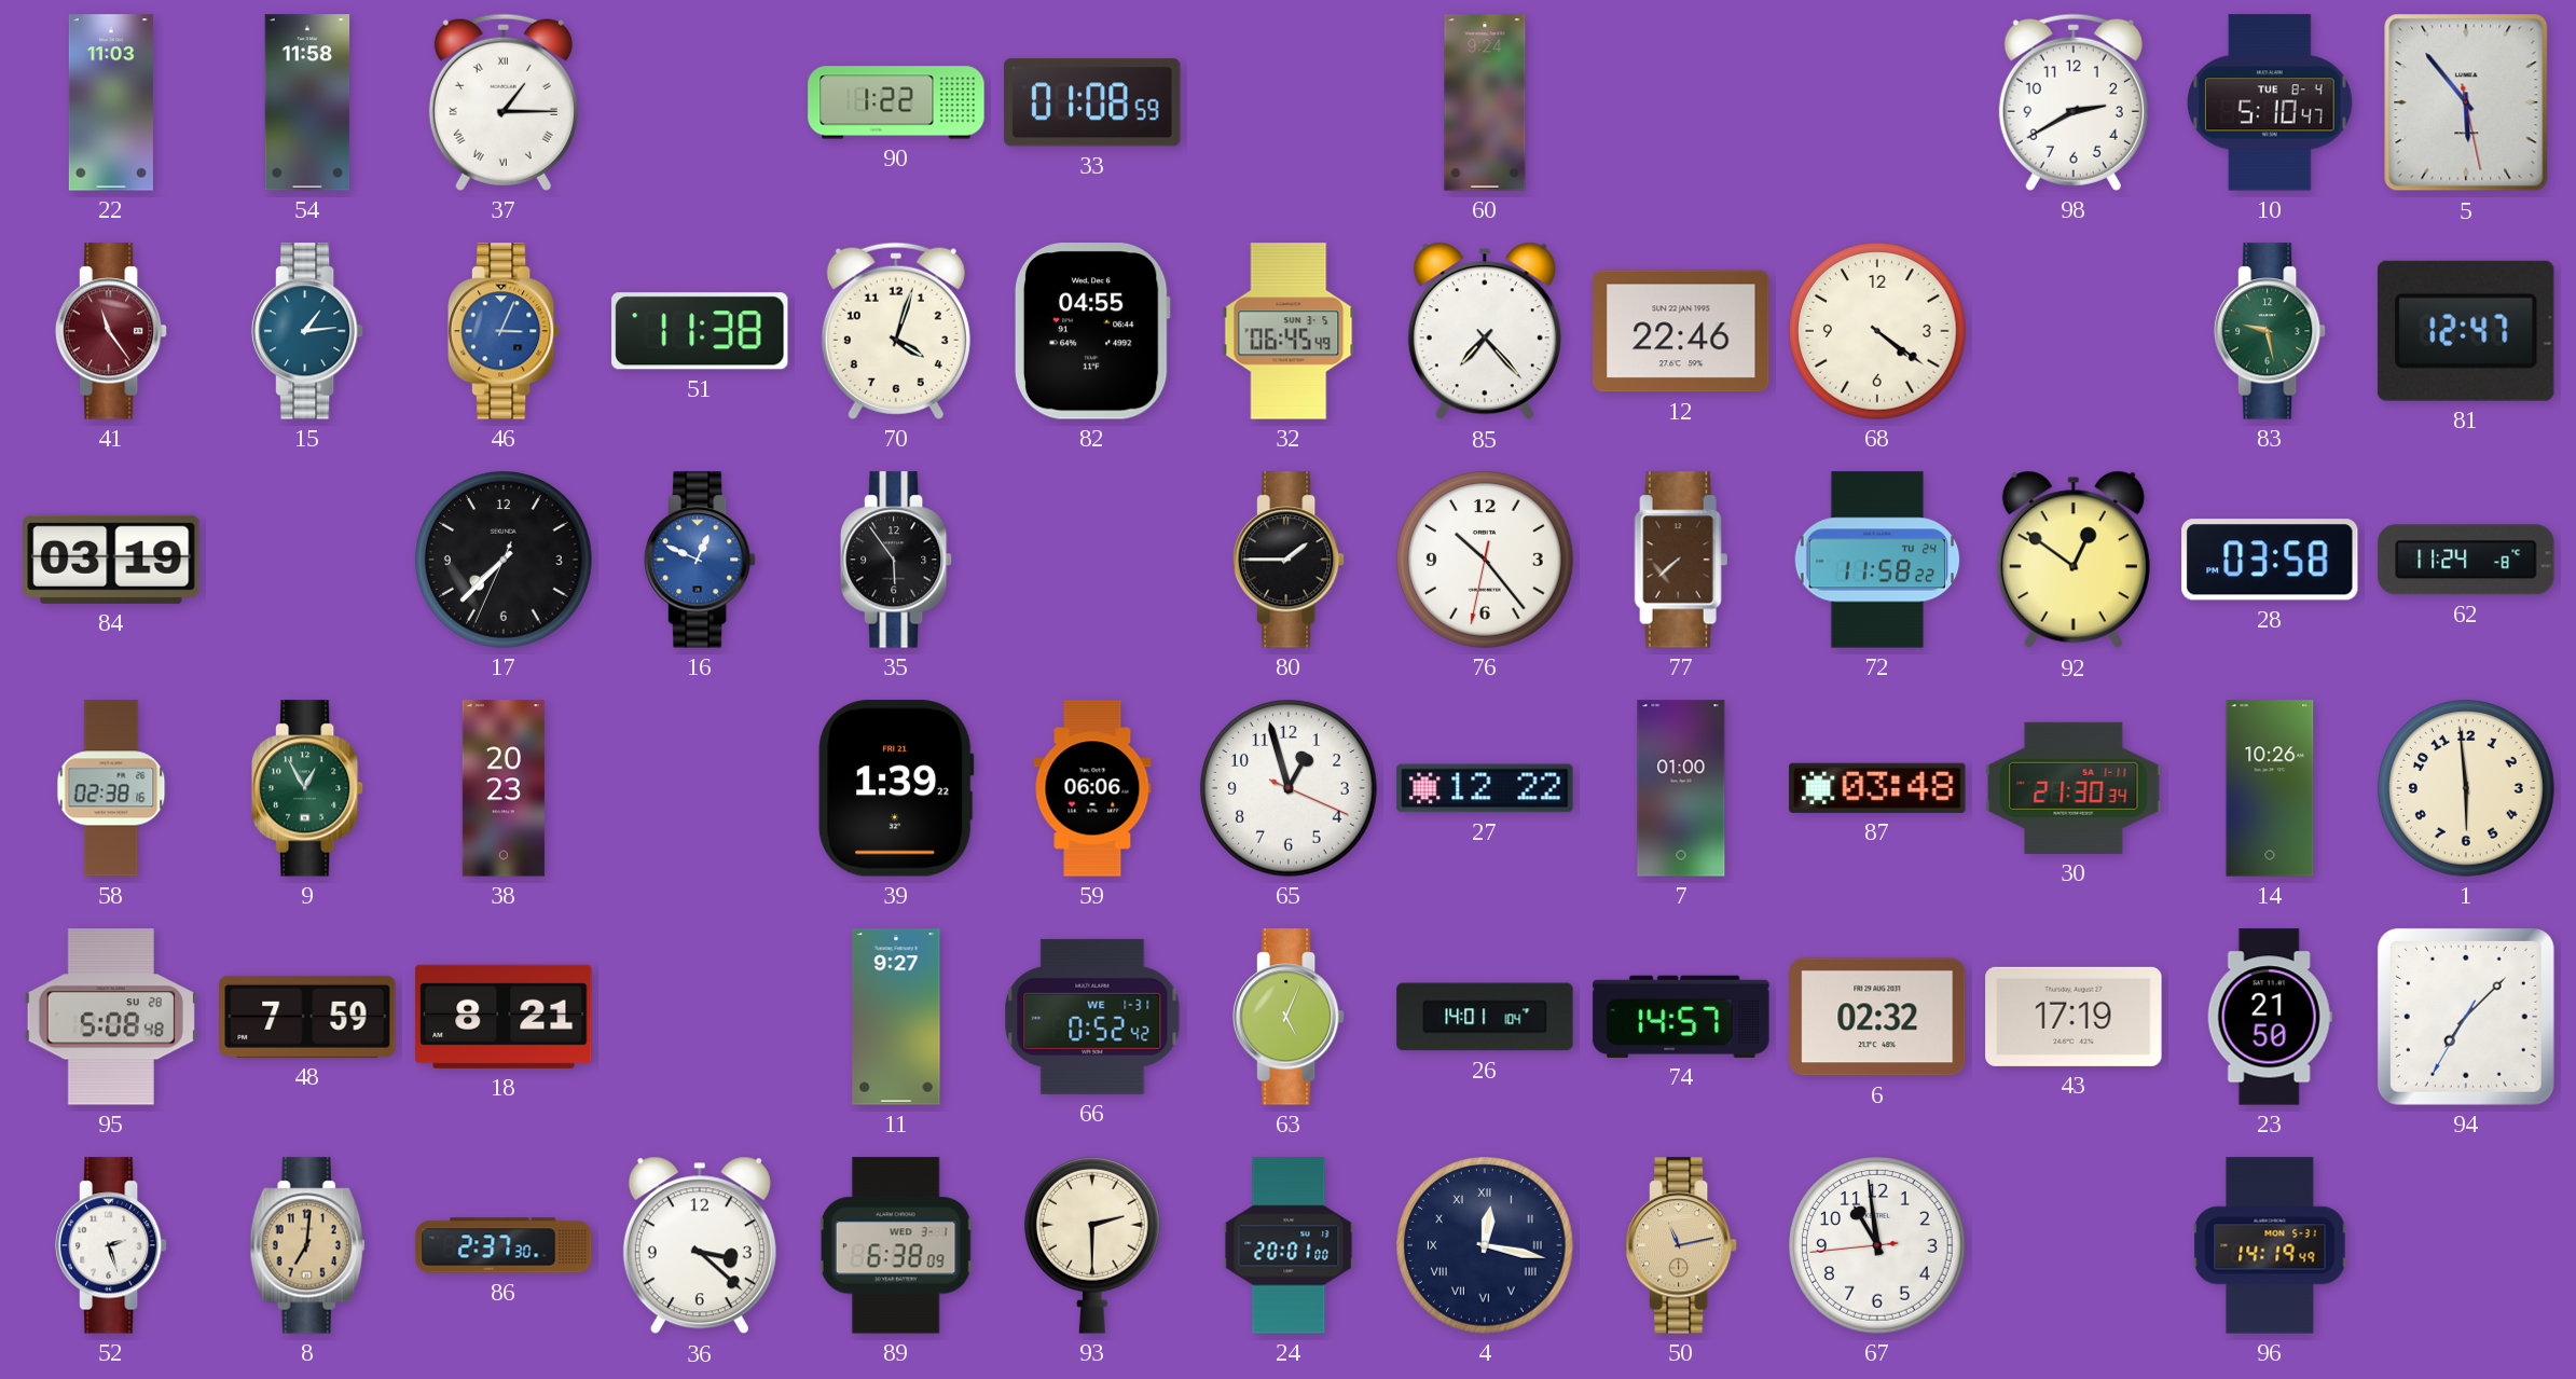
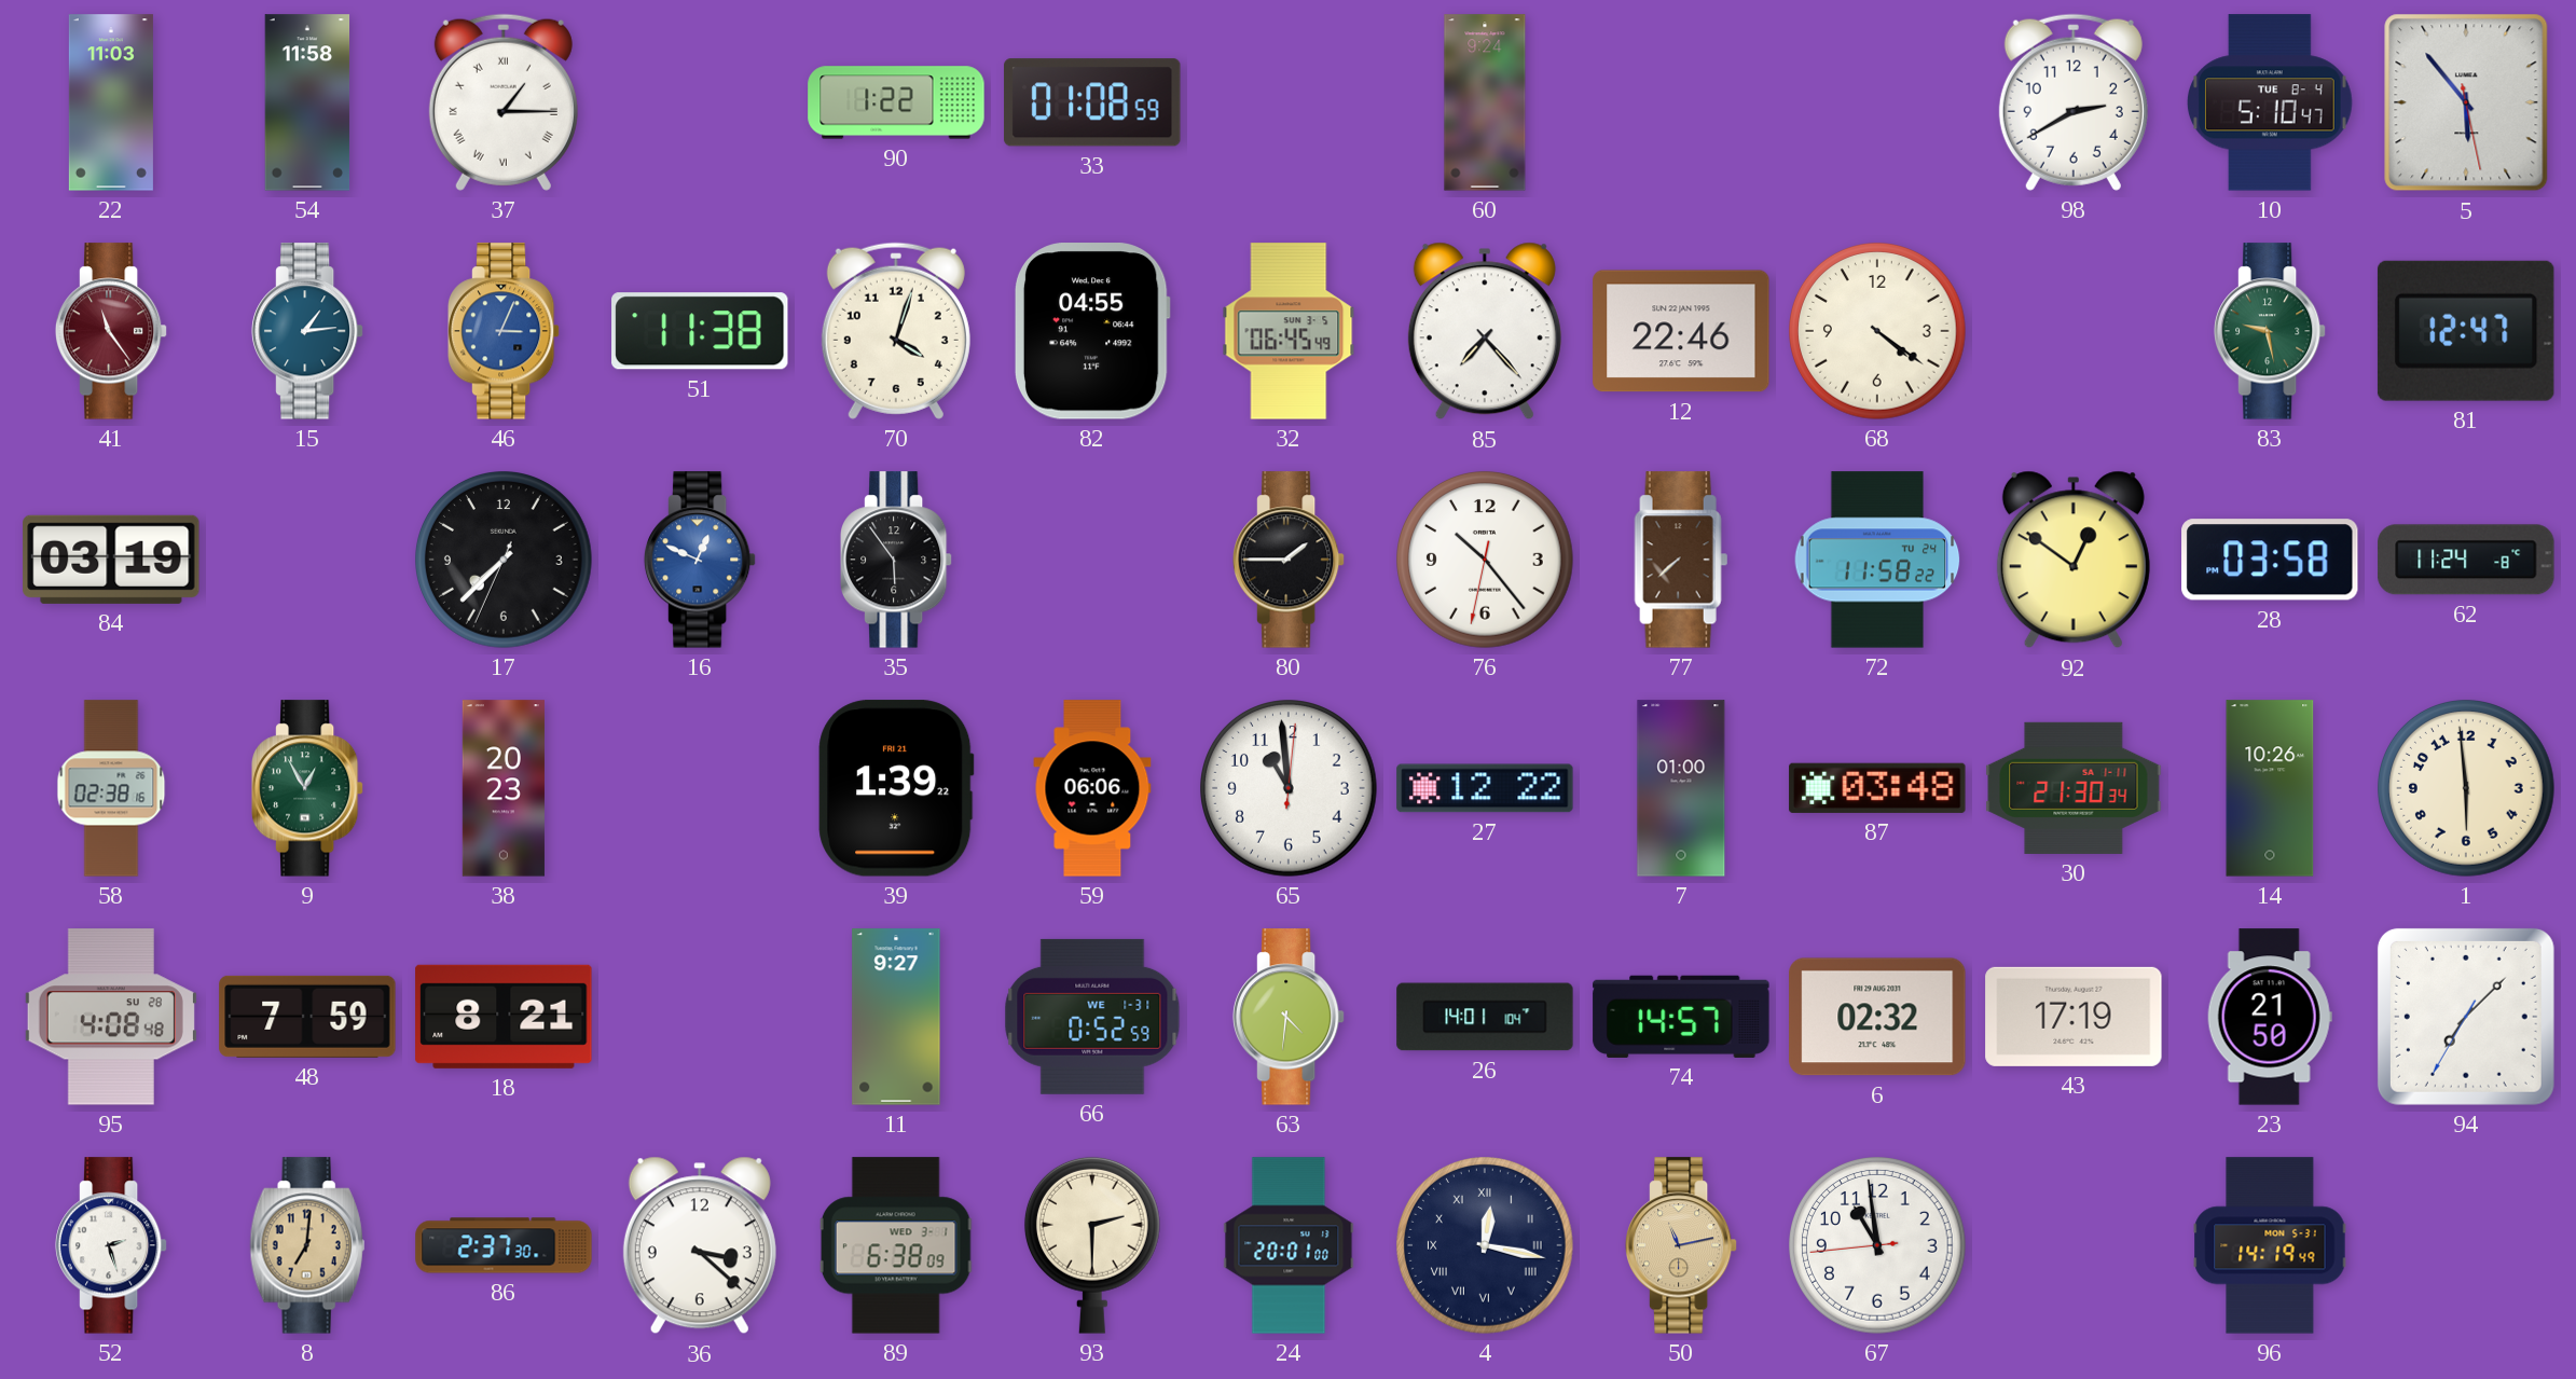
65: 12:57 -> 10:59
95: 5:08 -> 4:08
66: 0:52:42 -> 0:52:59
63: 5:04 -> 4:31
